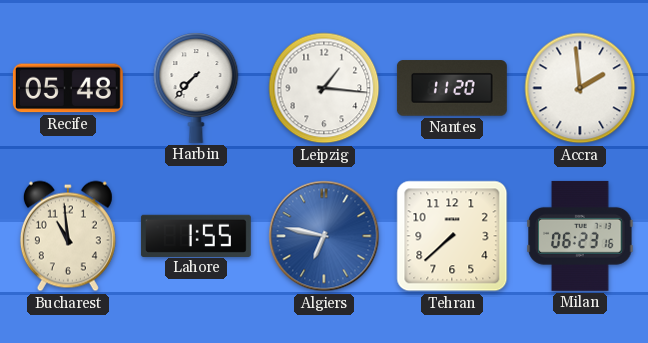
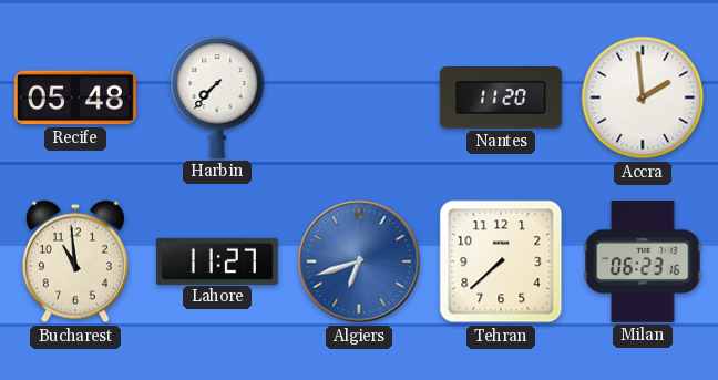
Leipzig: 1:16 -> none
Lahore: 1:55 -> 11:27
Algiers: 6:47 -> 6:42
